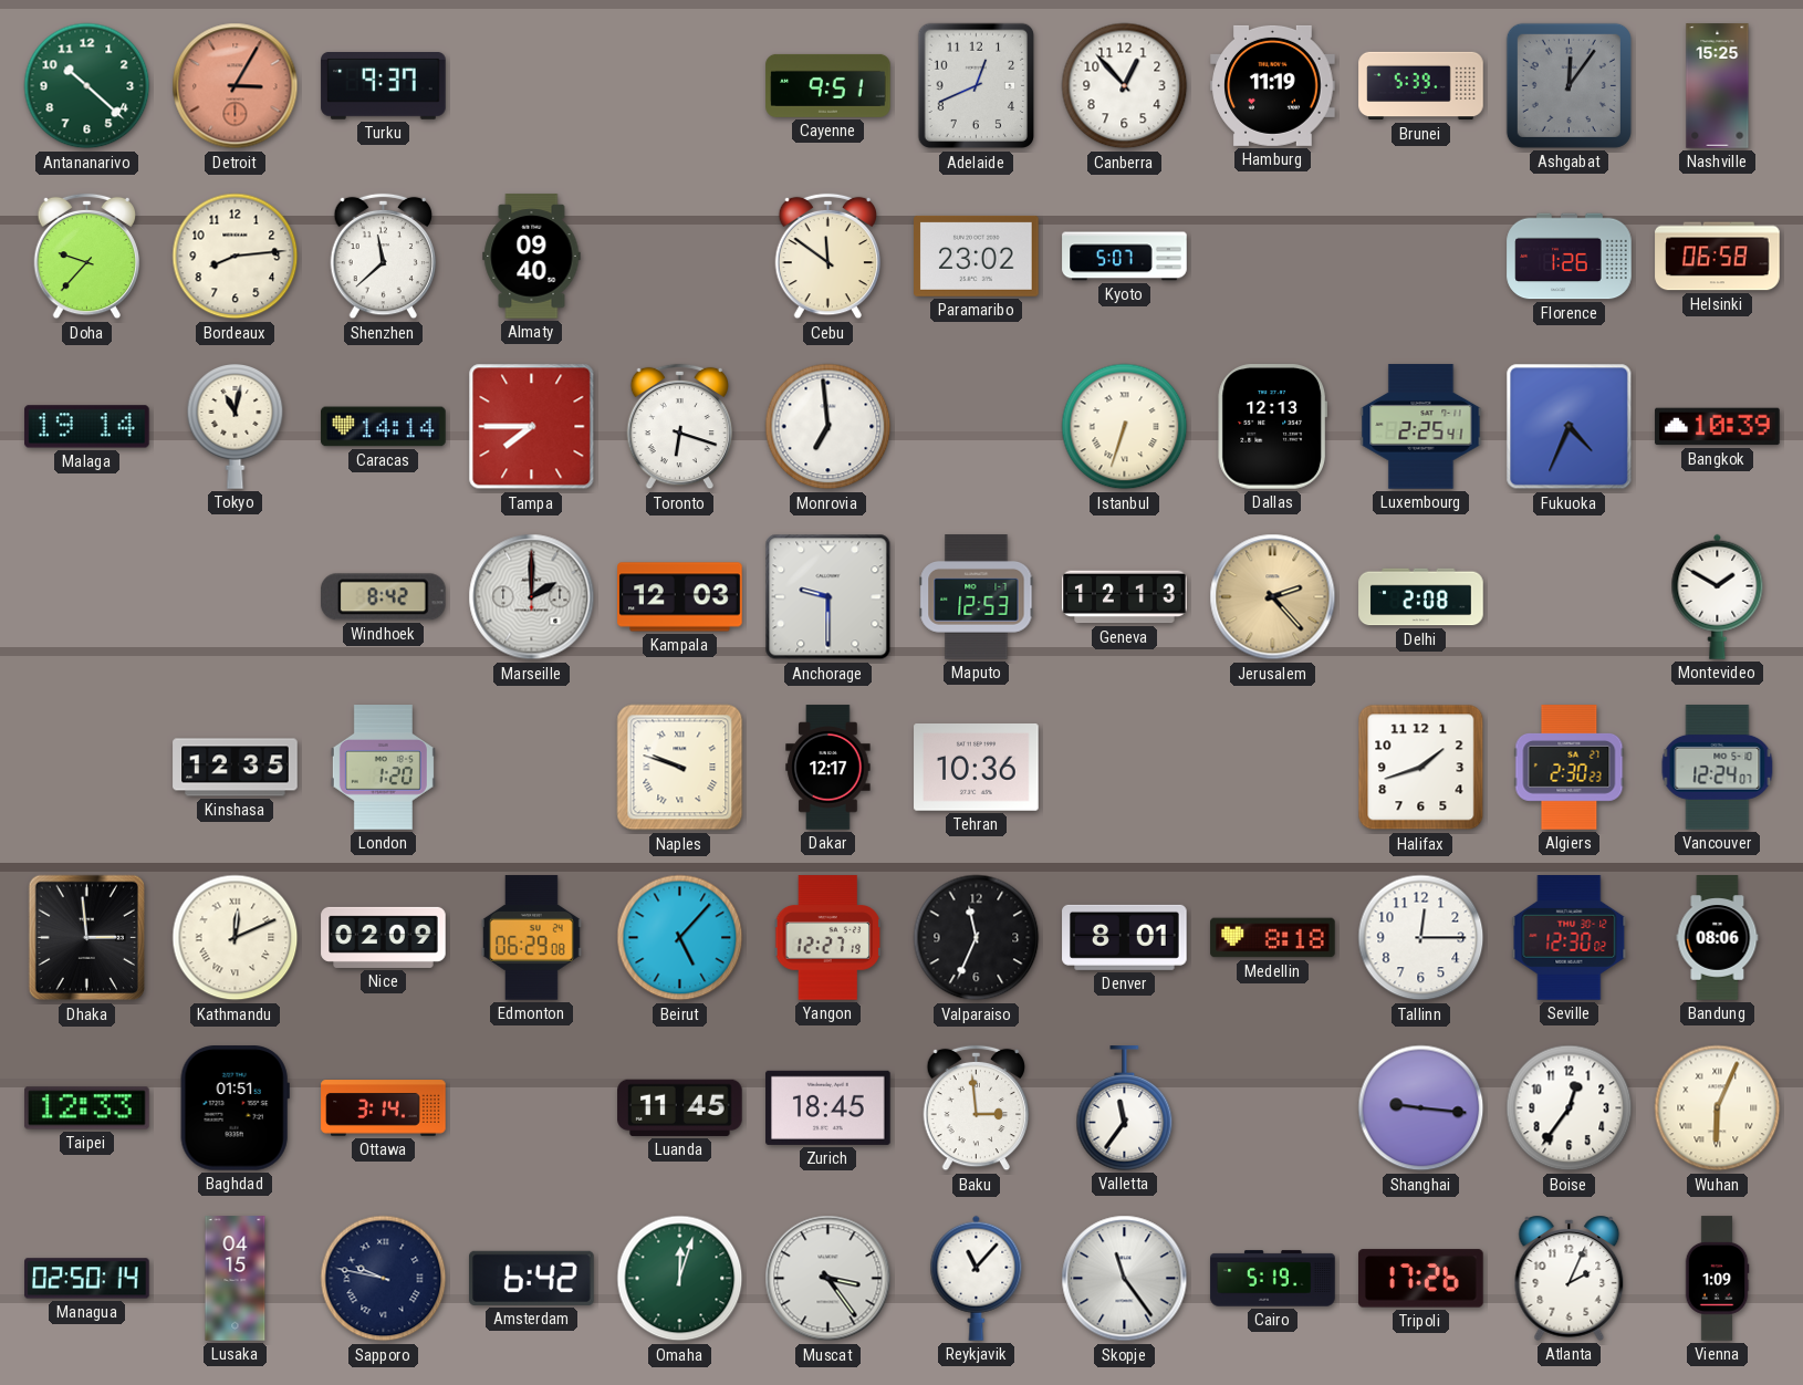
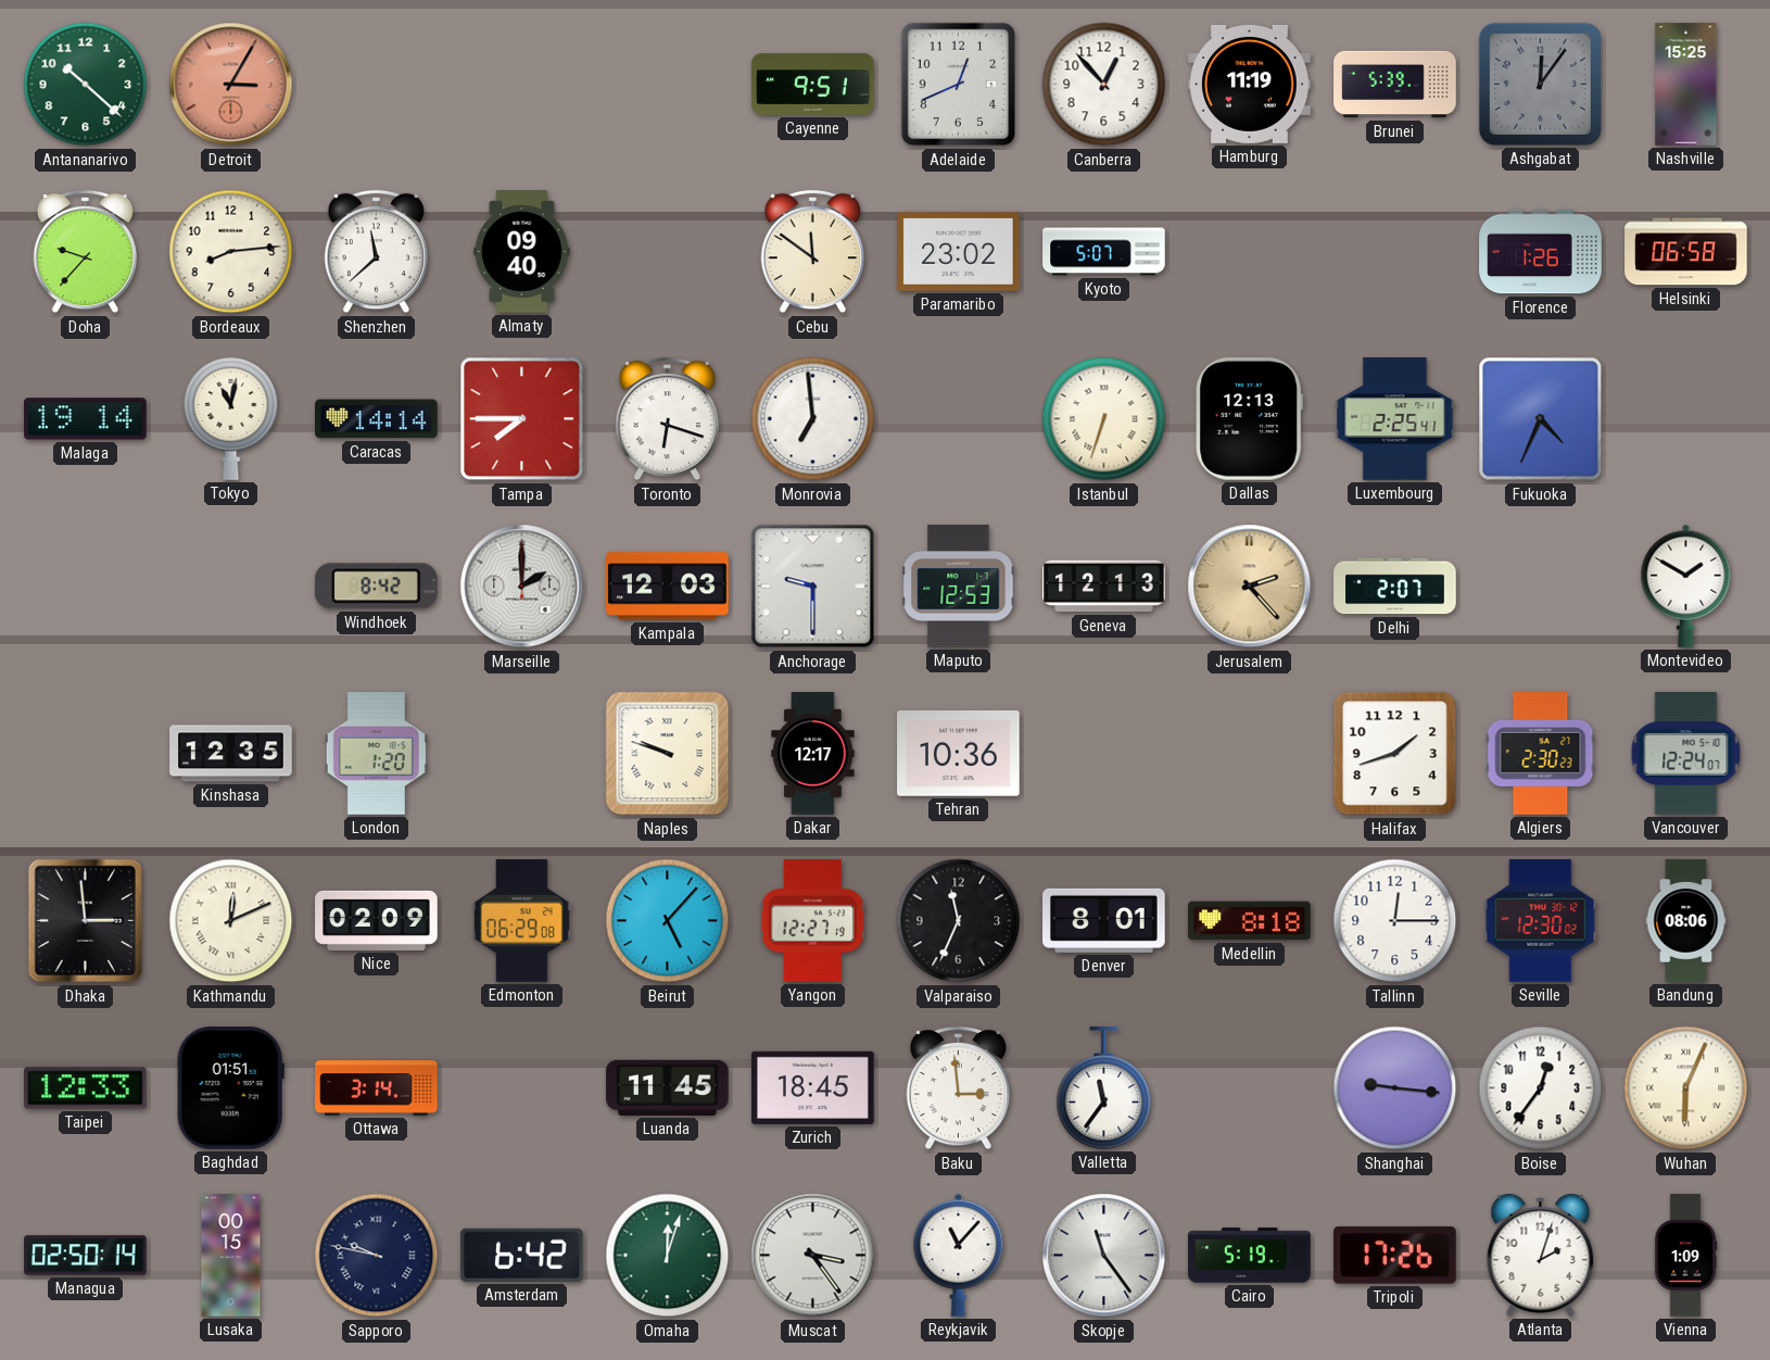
Turku: 9:37 -> none
Bangkok: 10:39 -> none
Delhi: 2:08 -> 2:07
Lusaka: 04:15 -> 00:15
Atlanta: 2:04 -> 2:03
